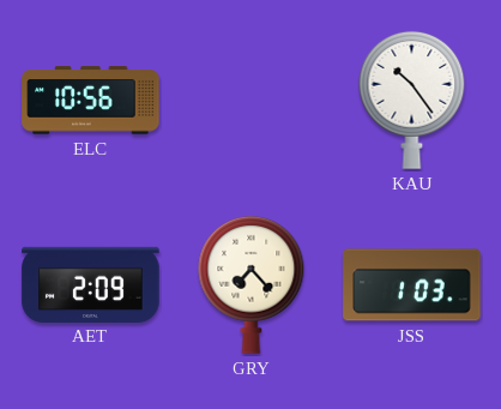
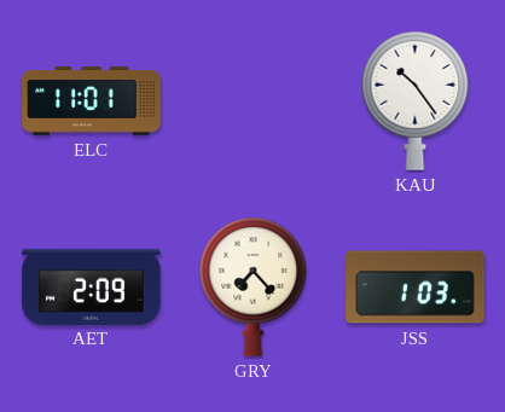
ELC: 10:56 -> 11:01
